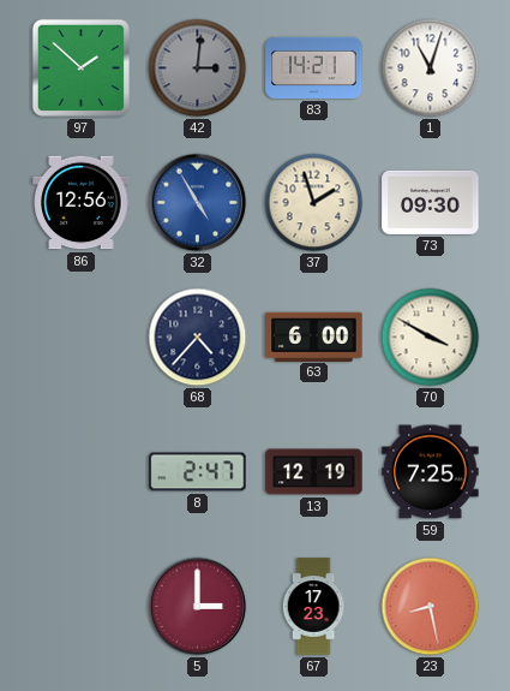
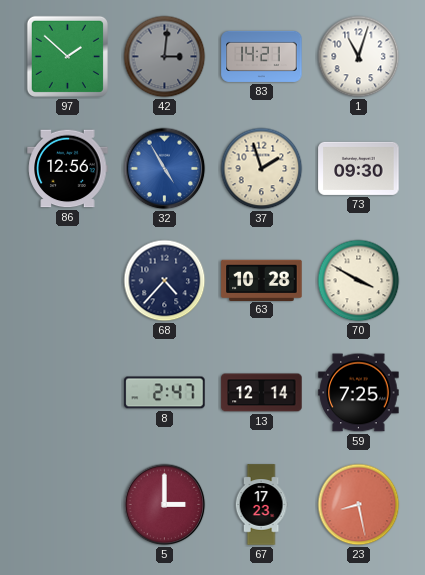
63: 6:00 -> 10:28
13: 12:19 -> 12:14
